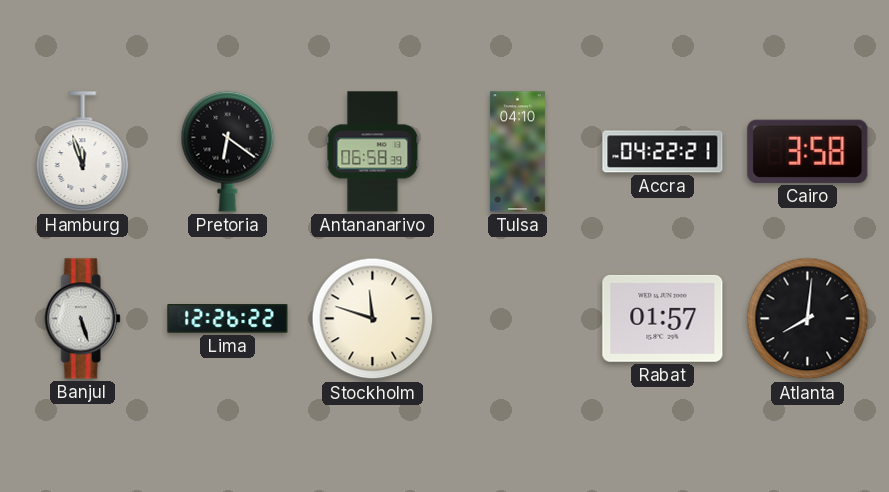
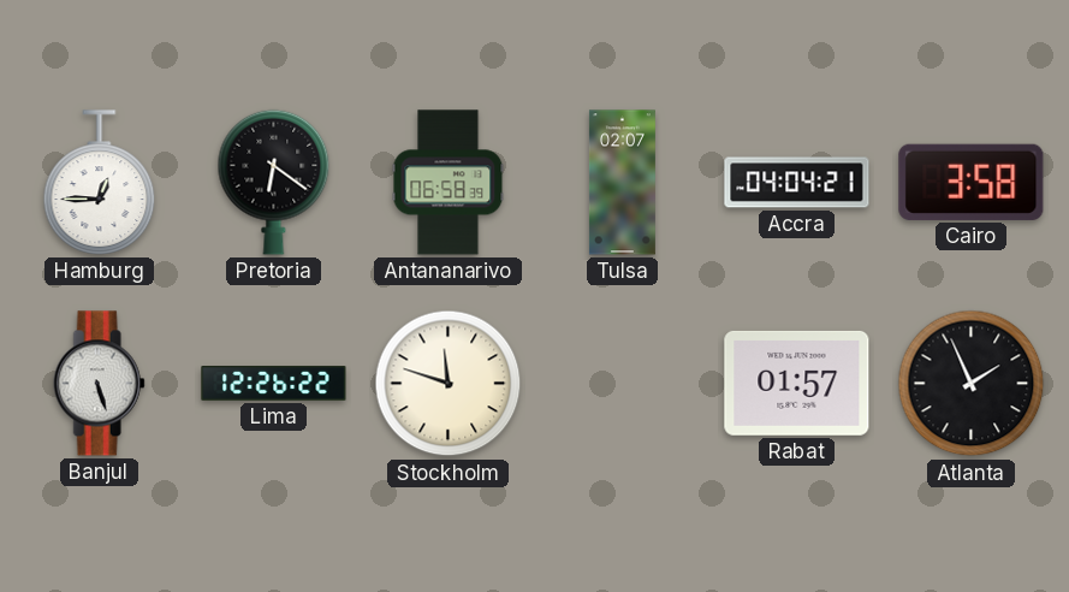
Hamburg: 11:57 -> 12:45
Tulsa: 04:10 -> 02:07
Accra: 04:22 -> 04:04
Atlanta: 8:01 -> 1:56
